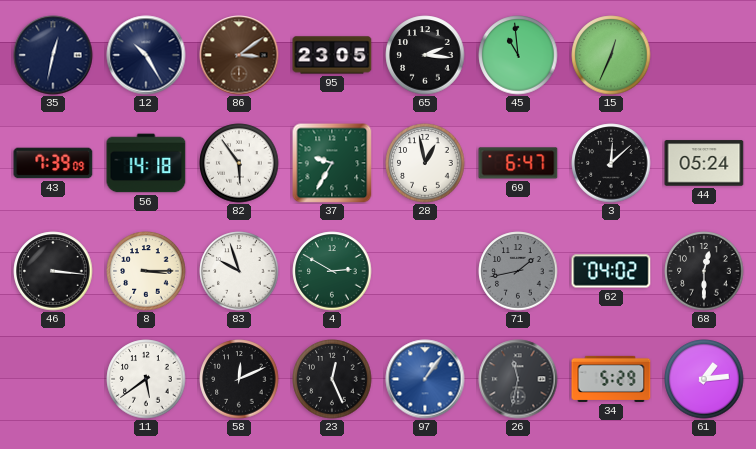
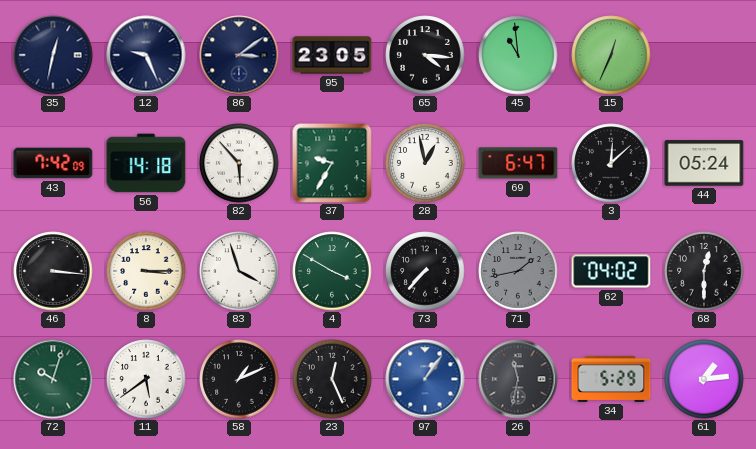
12: 10:25 -> 9:26
86 dial: brown -> navy
65: 2:16 -> 4:16
43: 7:39 -> 7:42
82: 5:54 -> 5:53
83: 9:57 -> 3:57
4: 2:50 -> 3:50
73: none -> 7:37
72: none -> 10:03
58: 12:11 -> 1:11
